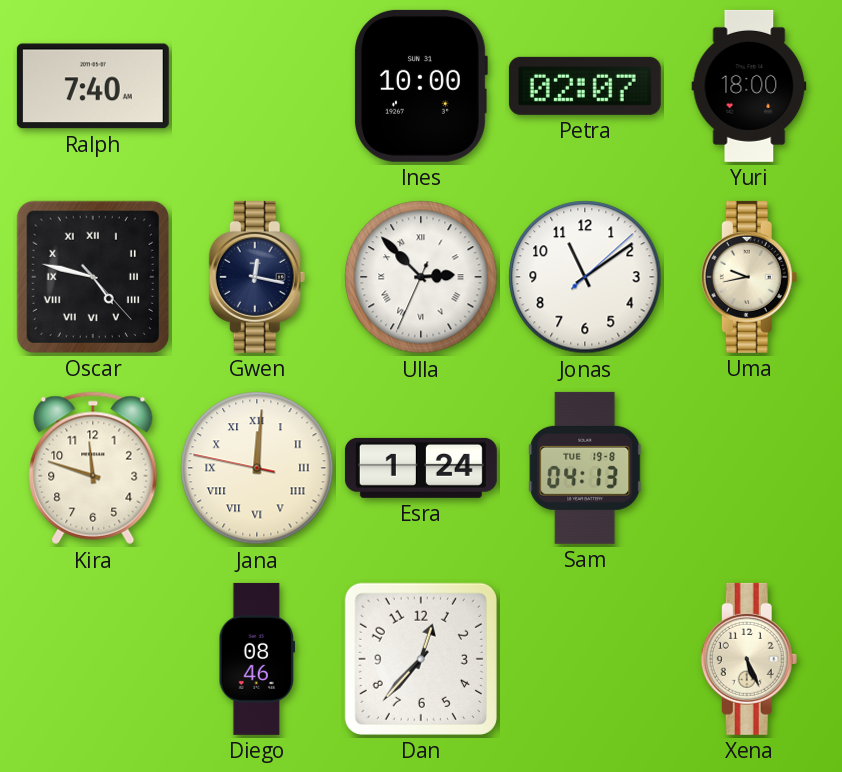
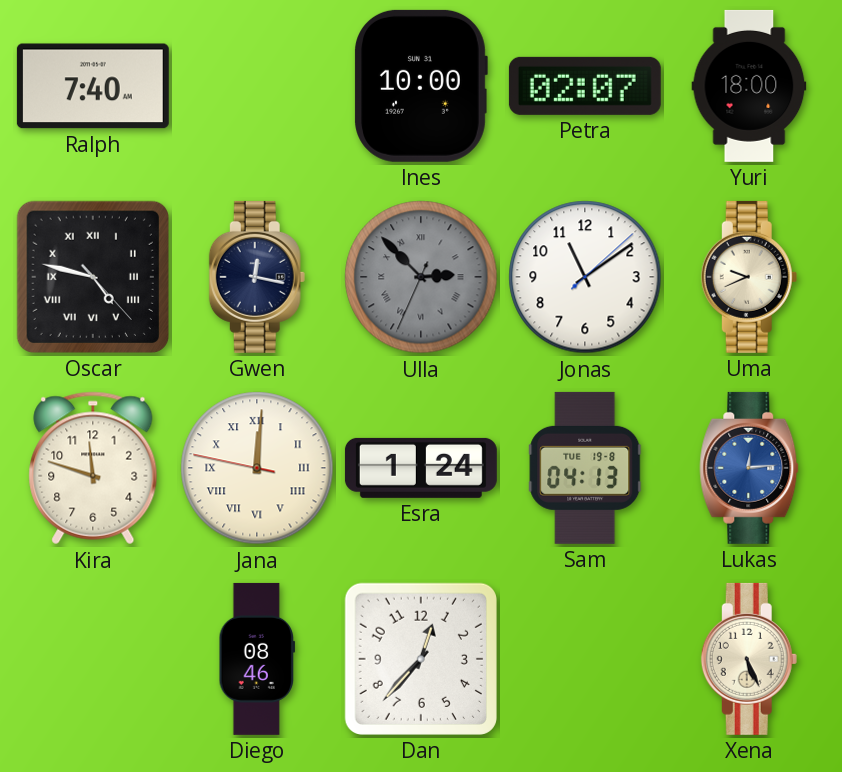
Ulla dial: white -> grey
Uma: 9:43 -> 9:41
Lukas: none -> 12:14
